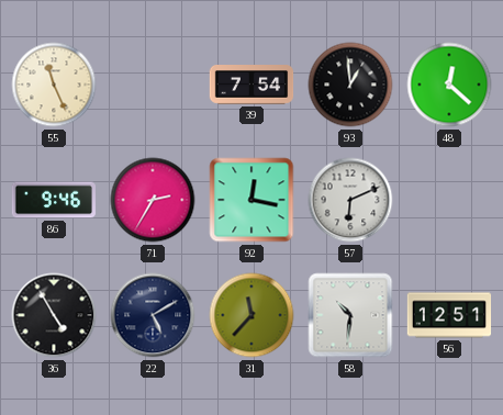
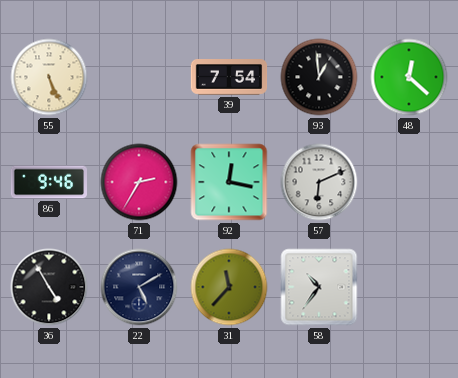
55: 11:26 -> 5:26
58: 10:31 -> 10:36
56: 12:51 -> none
